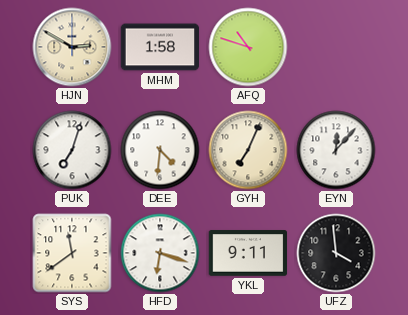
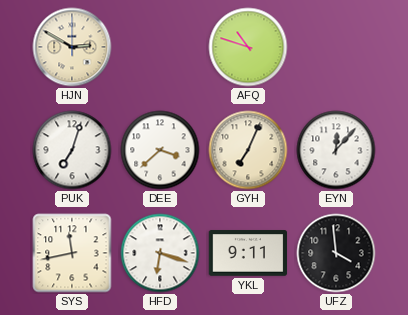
MHM: 1:58 -> none
DEE: 4:31 -> 3:38
SYS: 11:39 -> 11:43
